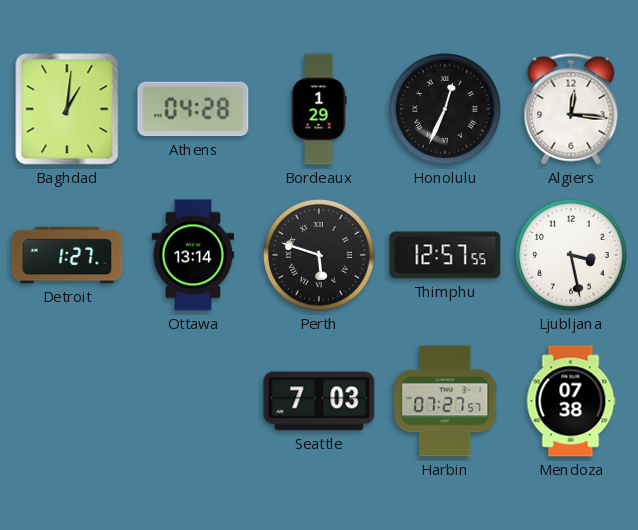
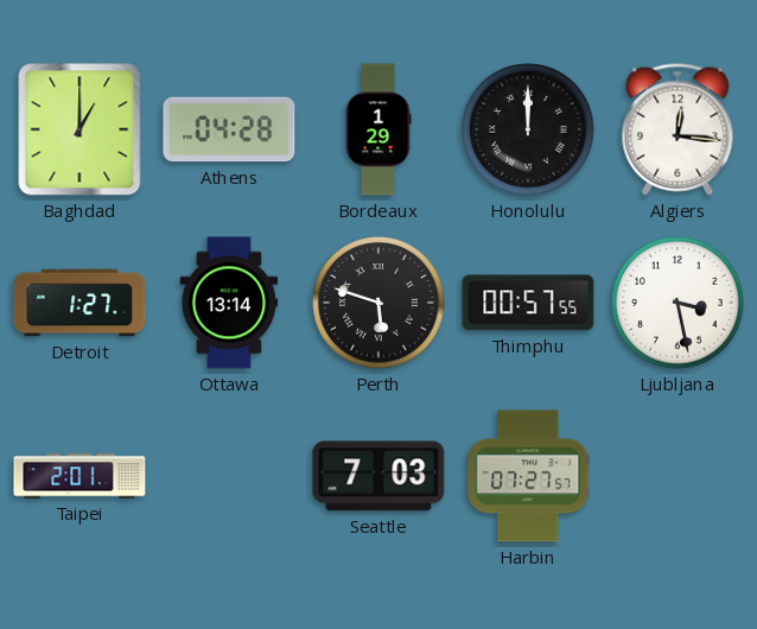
Baghdad: 1:01 -> 1:00
Honolulu: 12:34 -> 12:00
Thimphu: 12:57 -> 00:57
Taipei: none -> 2:01
Mendoza: 07:38 -> none
